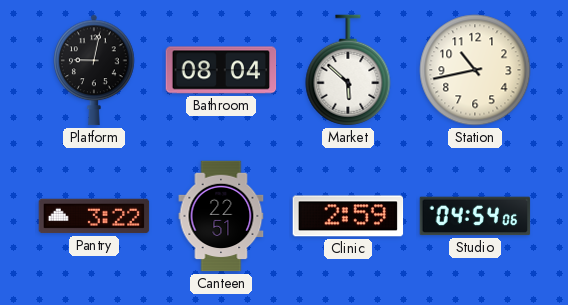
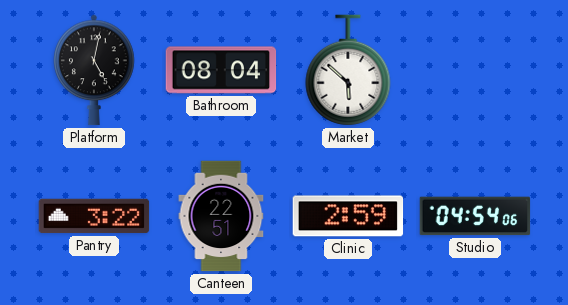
Platform: 9:02 -> 5:02
Station: 10:43 -> none
